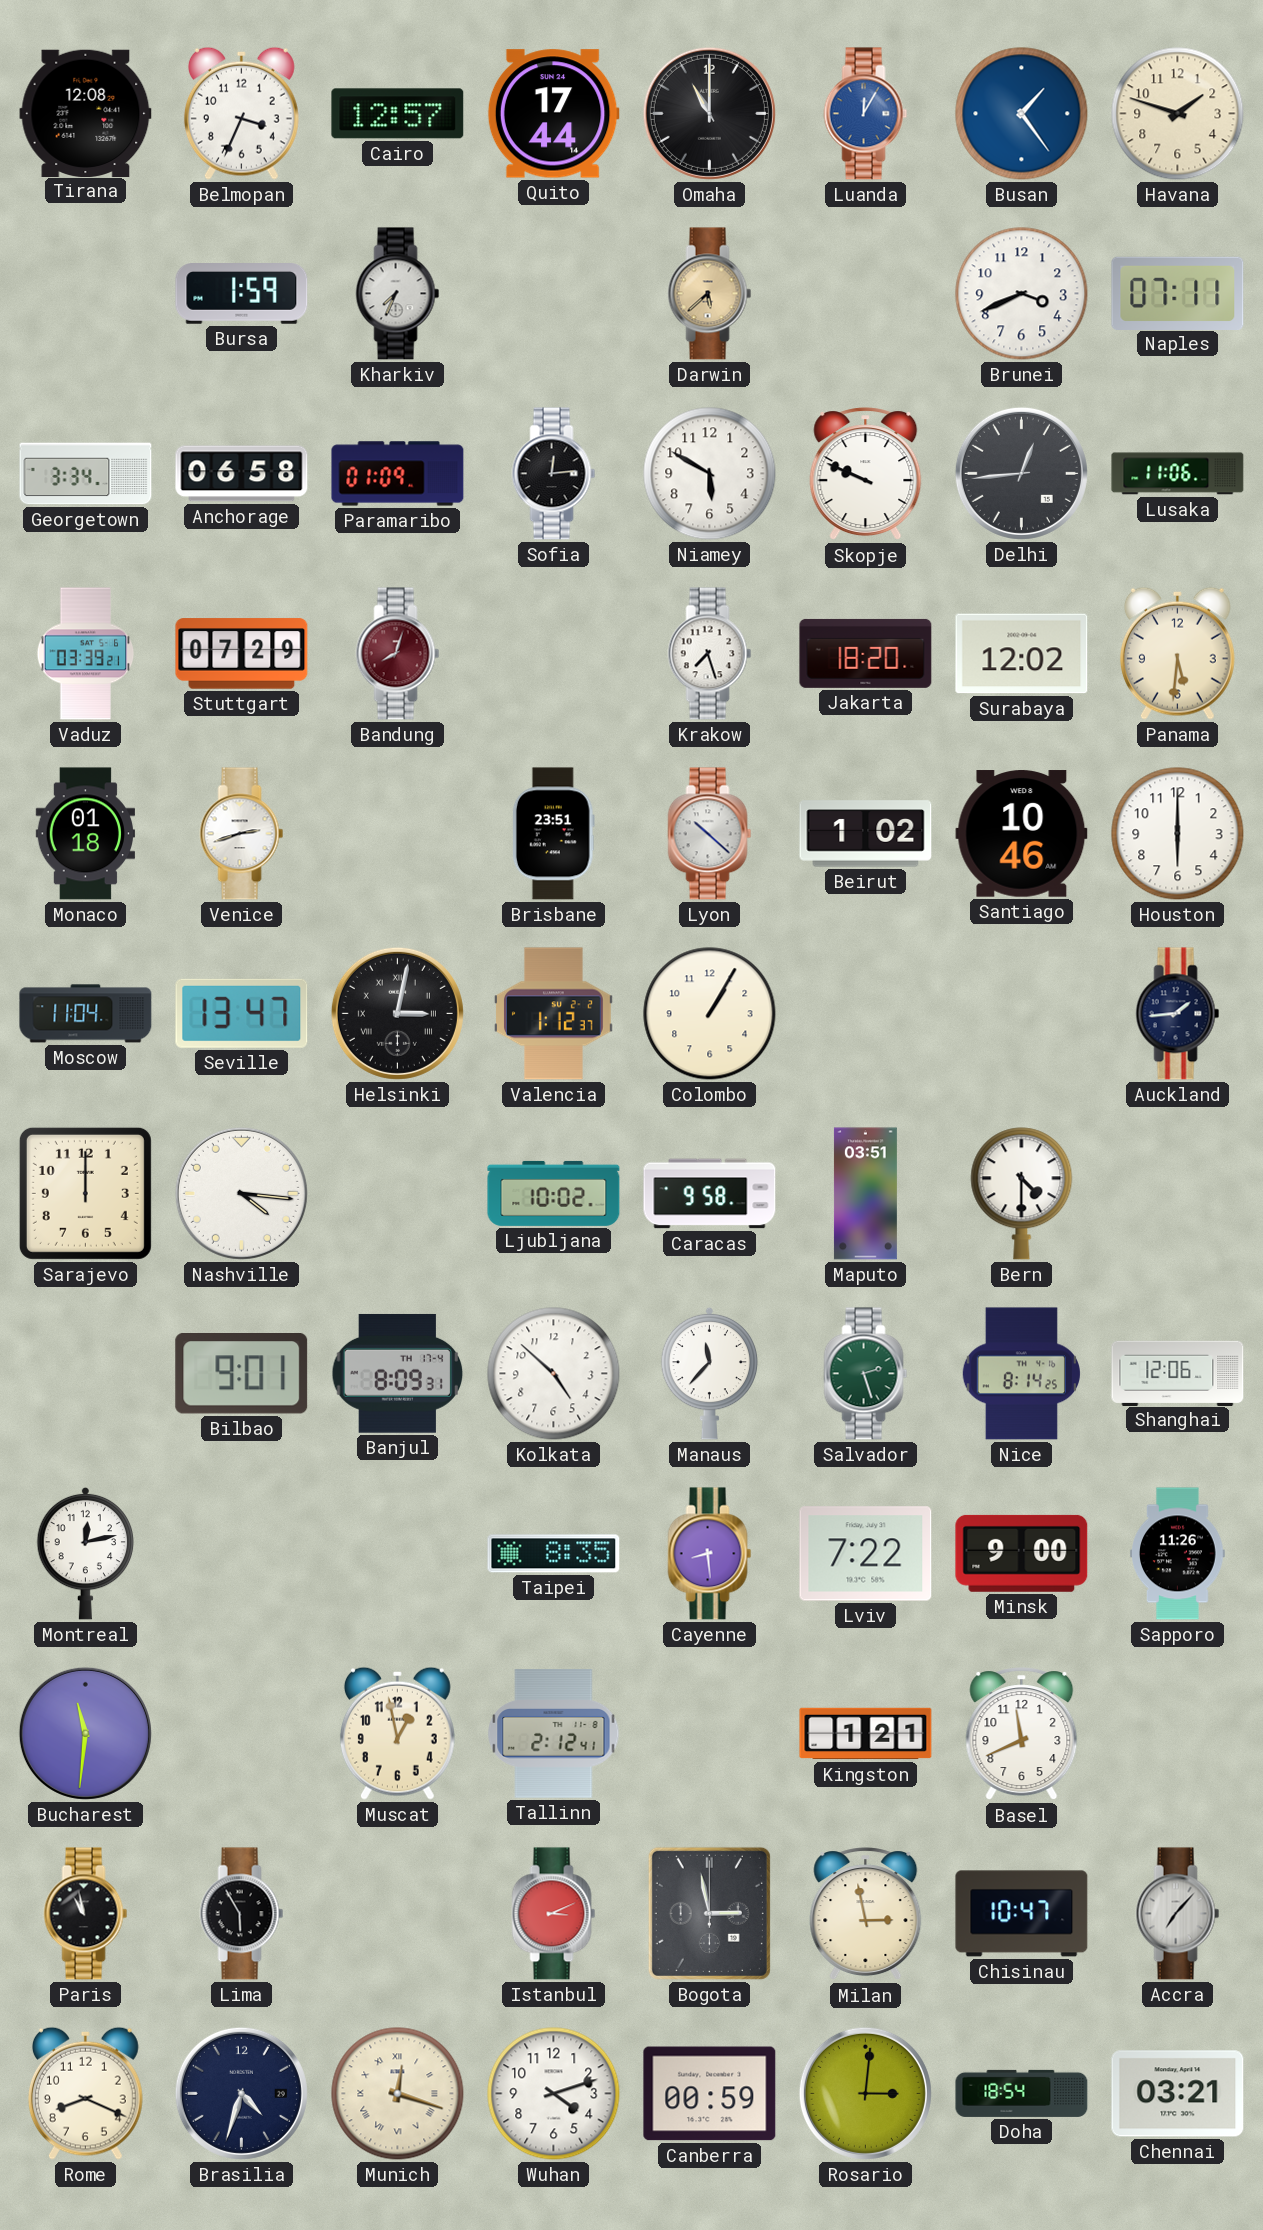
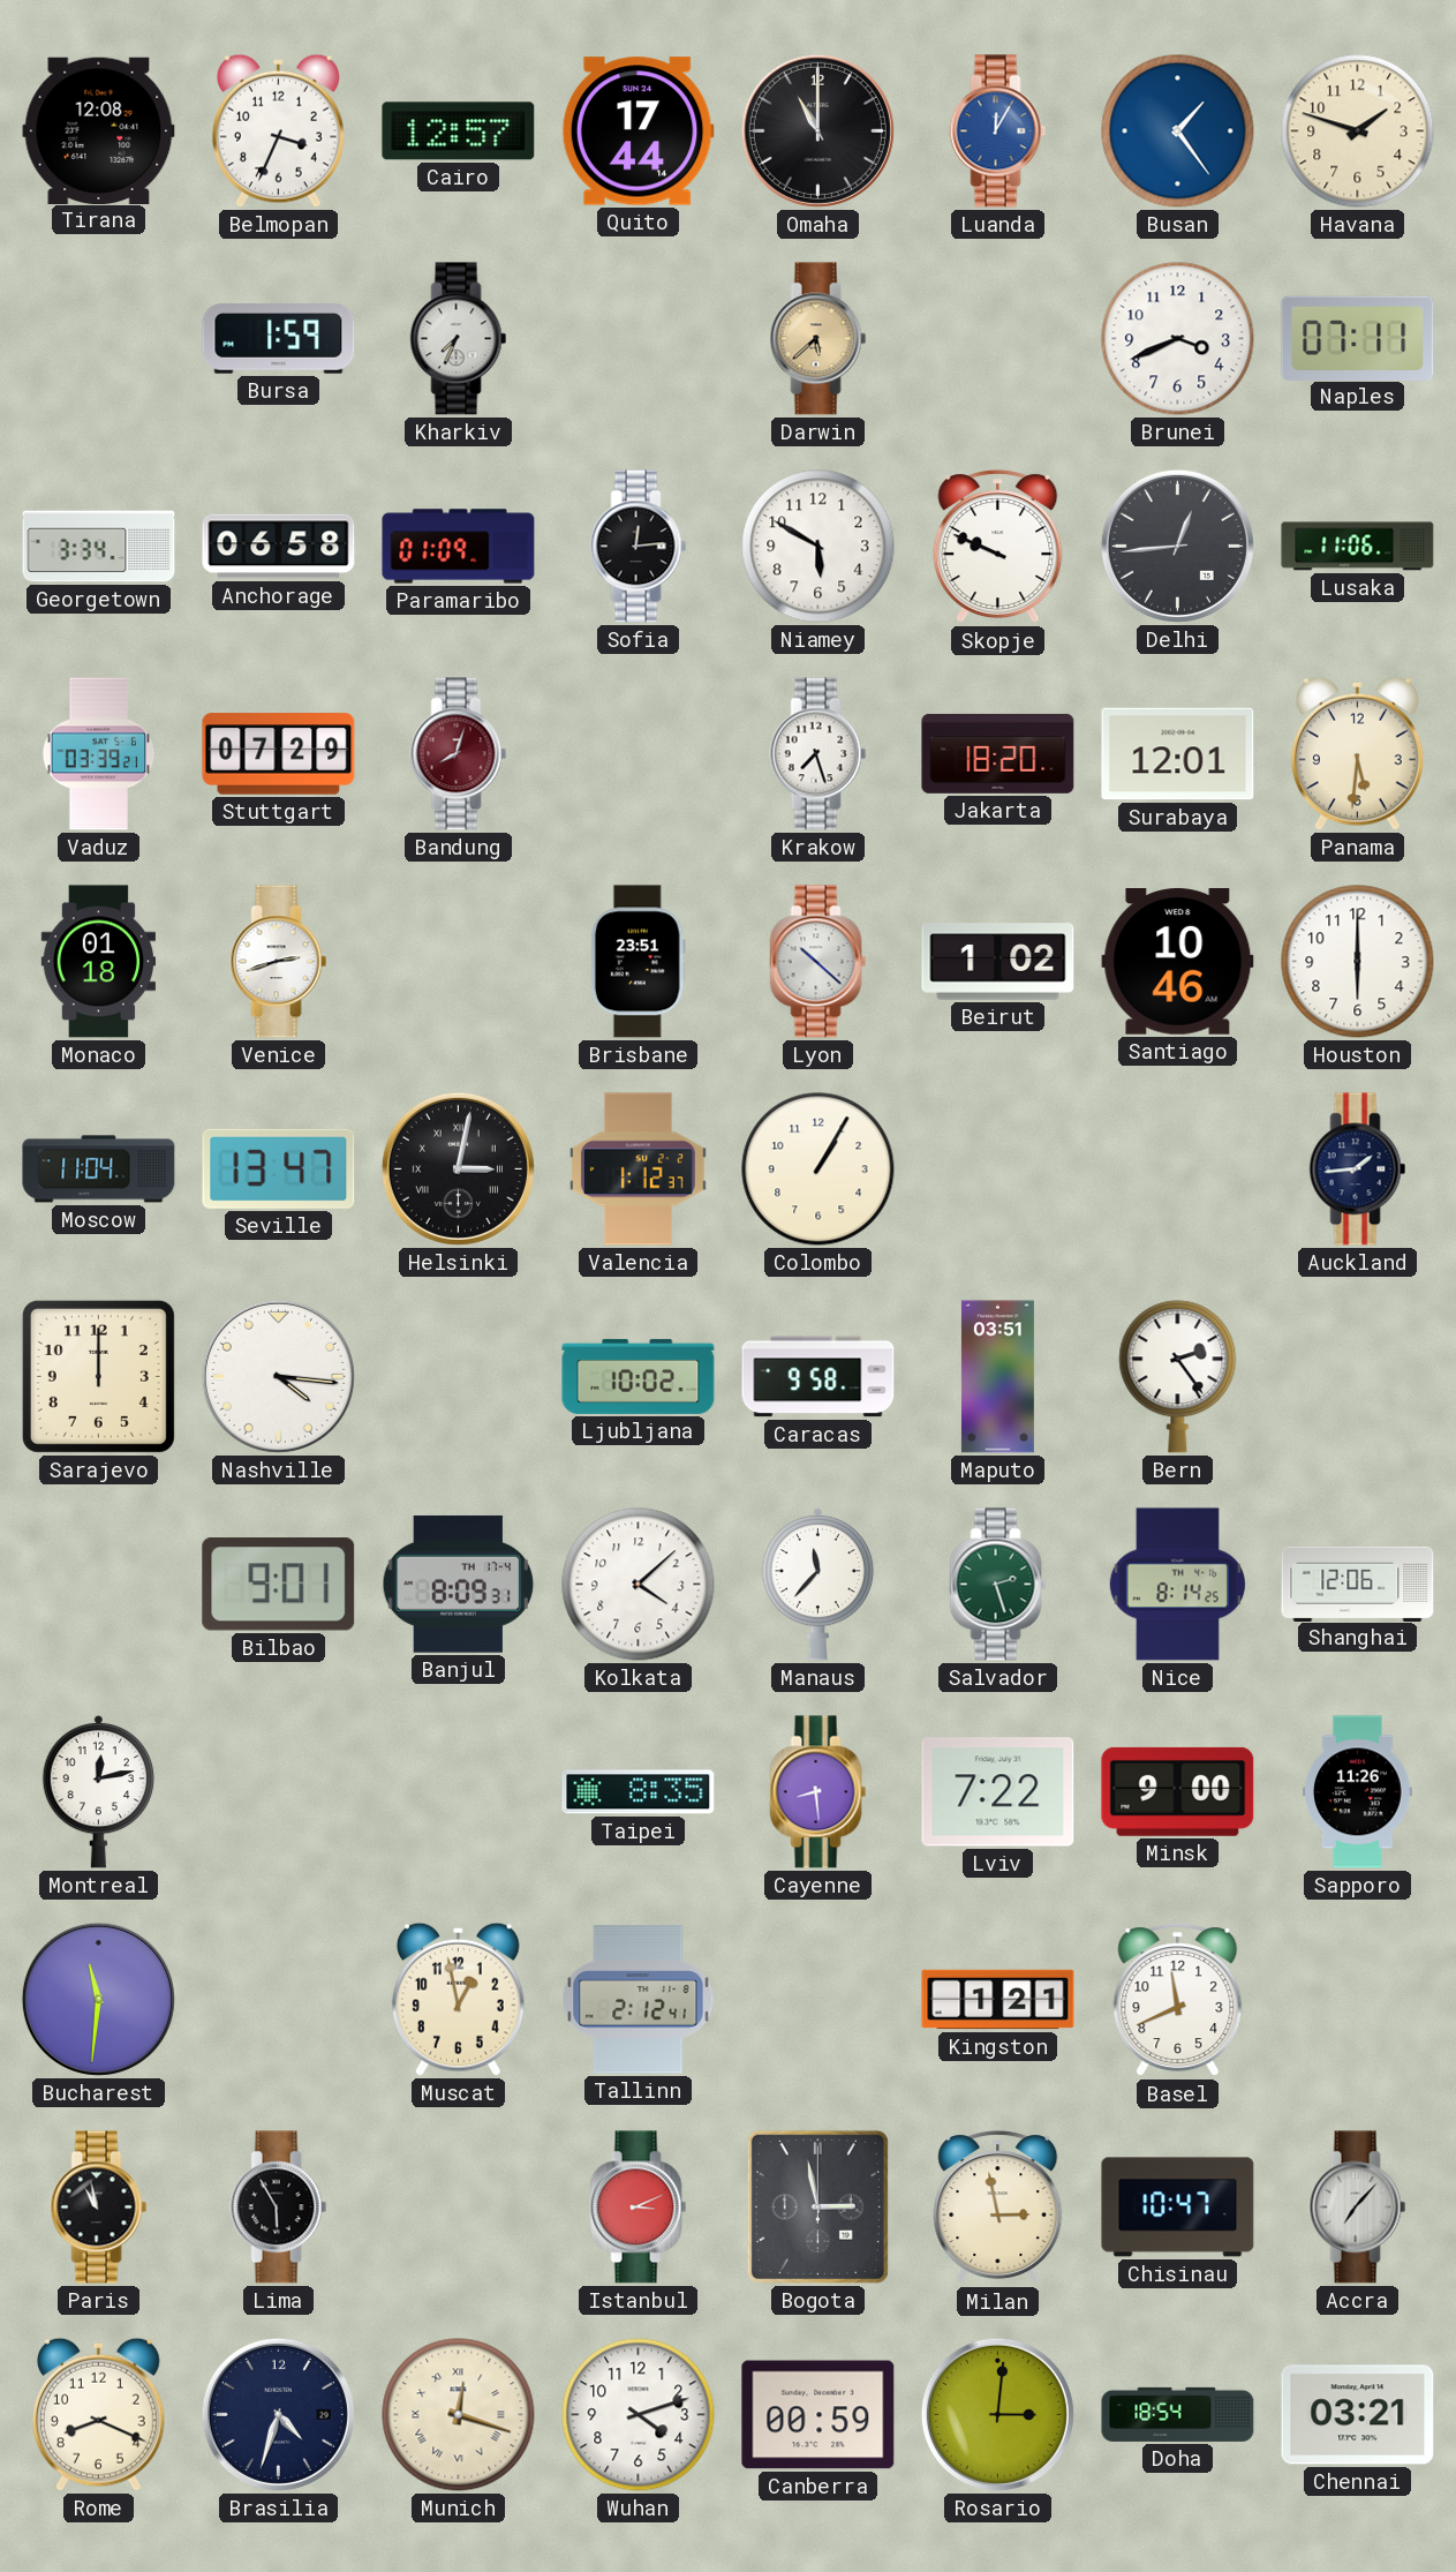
Surabaya: 12:02 -> 12:01
Bern: 4:30 -> 2:24
Kolkata: 4:52 -> 4:08
